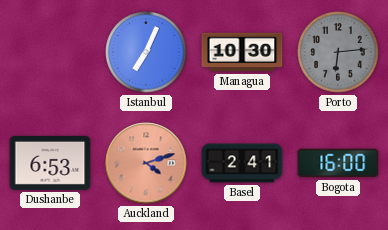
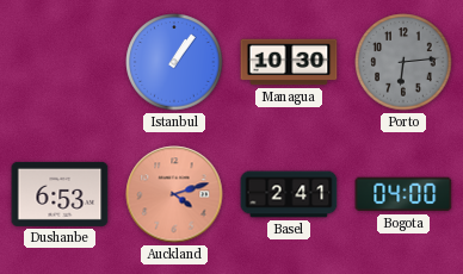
Istanbul: 7:04 -> 1:06
Bogota: 16:00 -> 04:00
